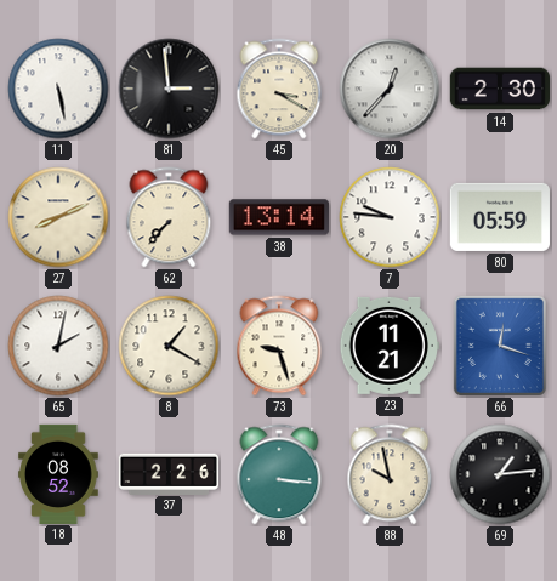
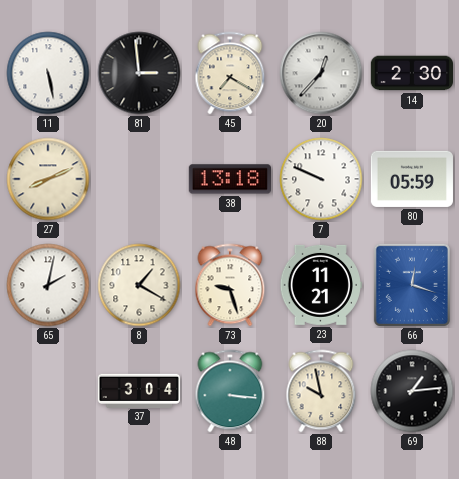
45: 3:20 -> 7:20
62: 7:37 -> none
38: 13:14 -> 13:18
7: 9:46 -> 9:49
18: 08:52 -> none
37: 2:26 -> 3:04
